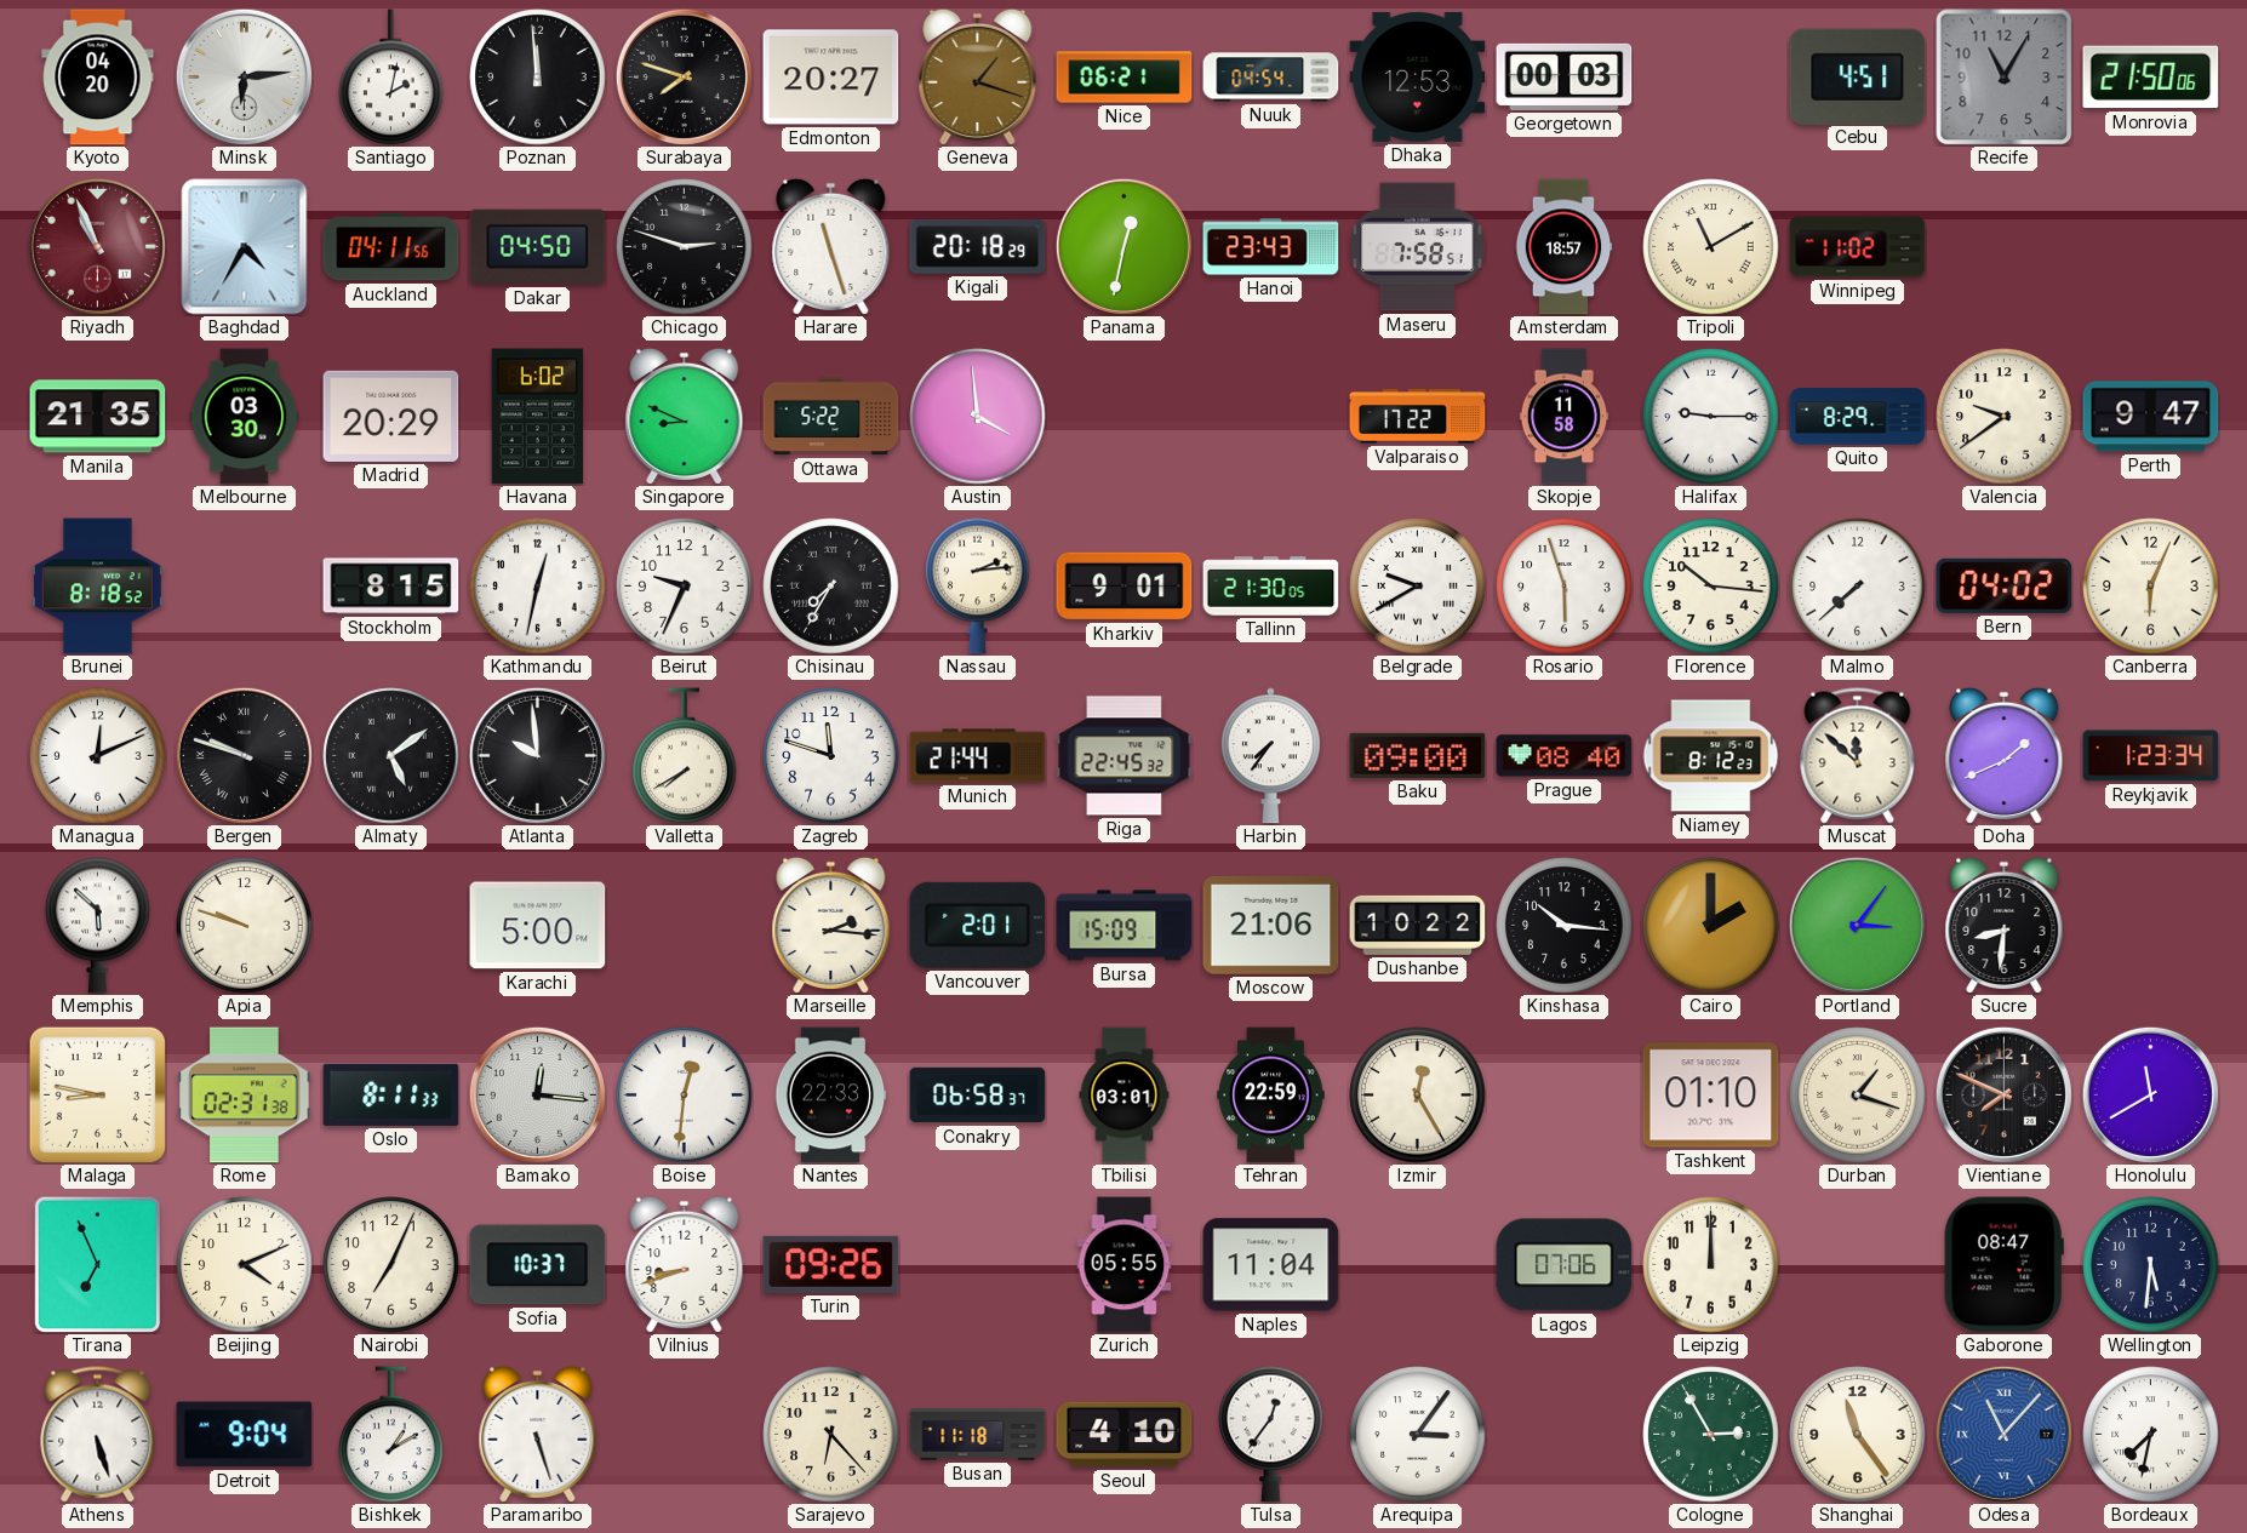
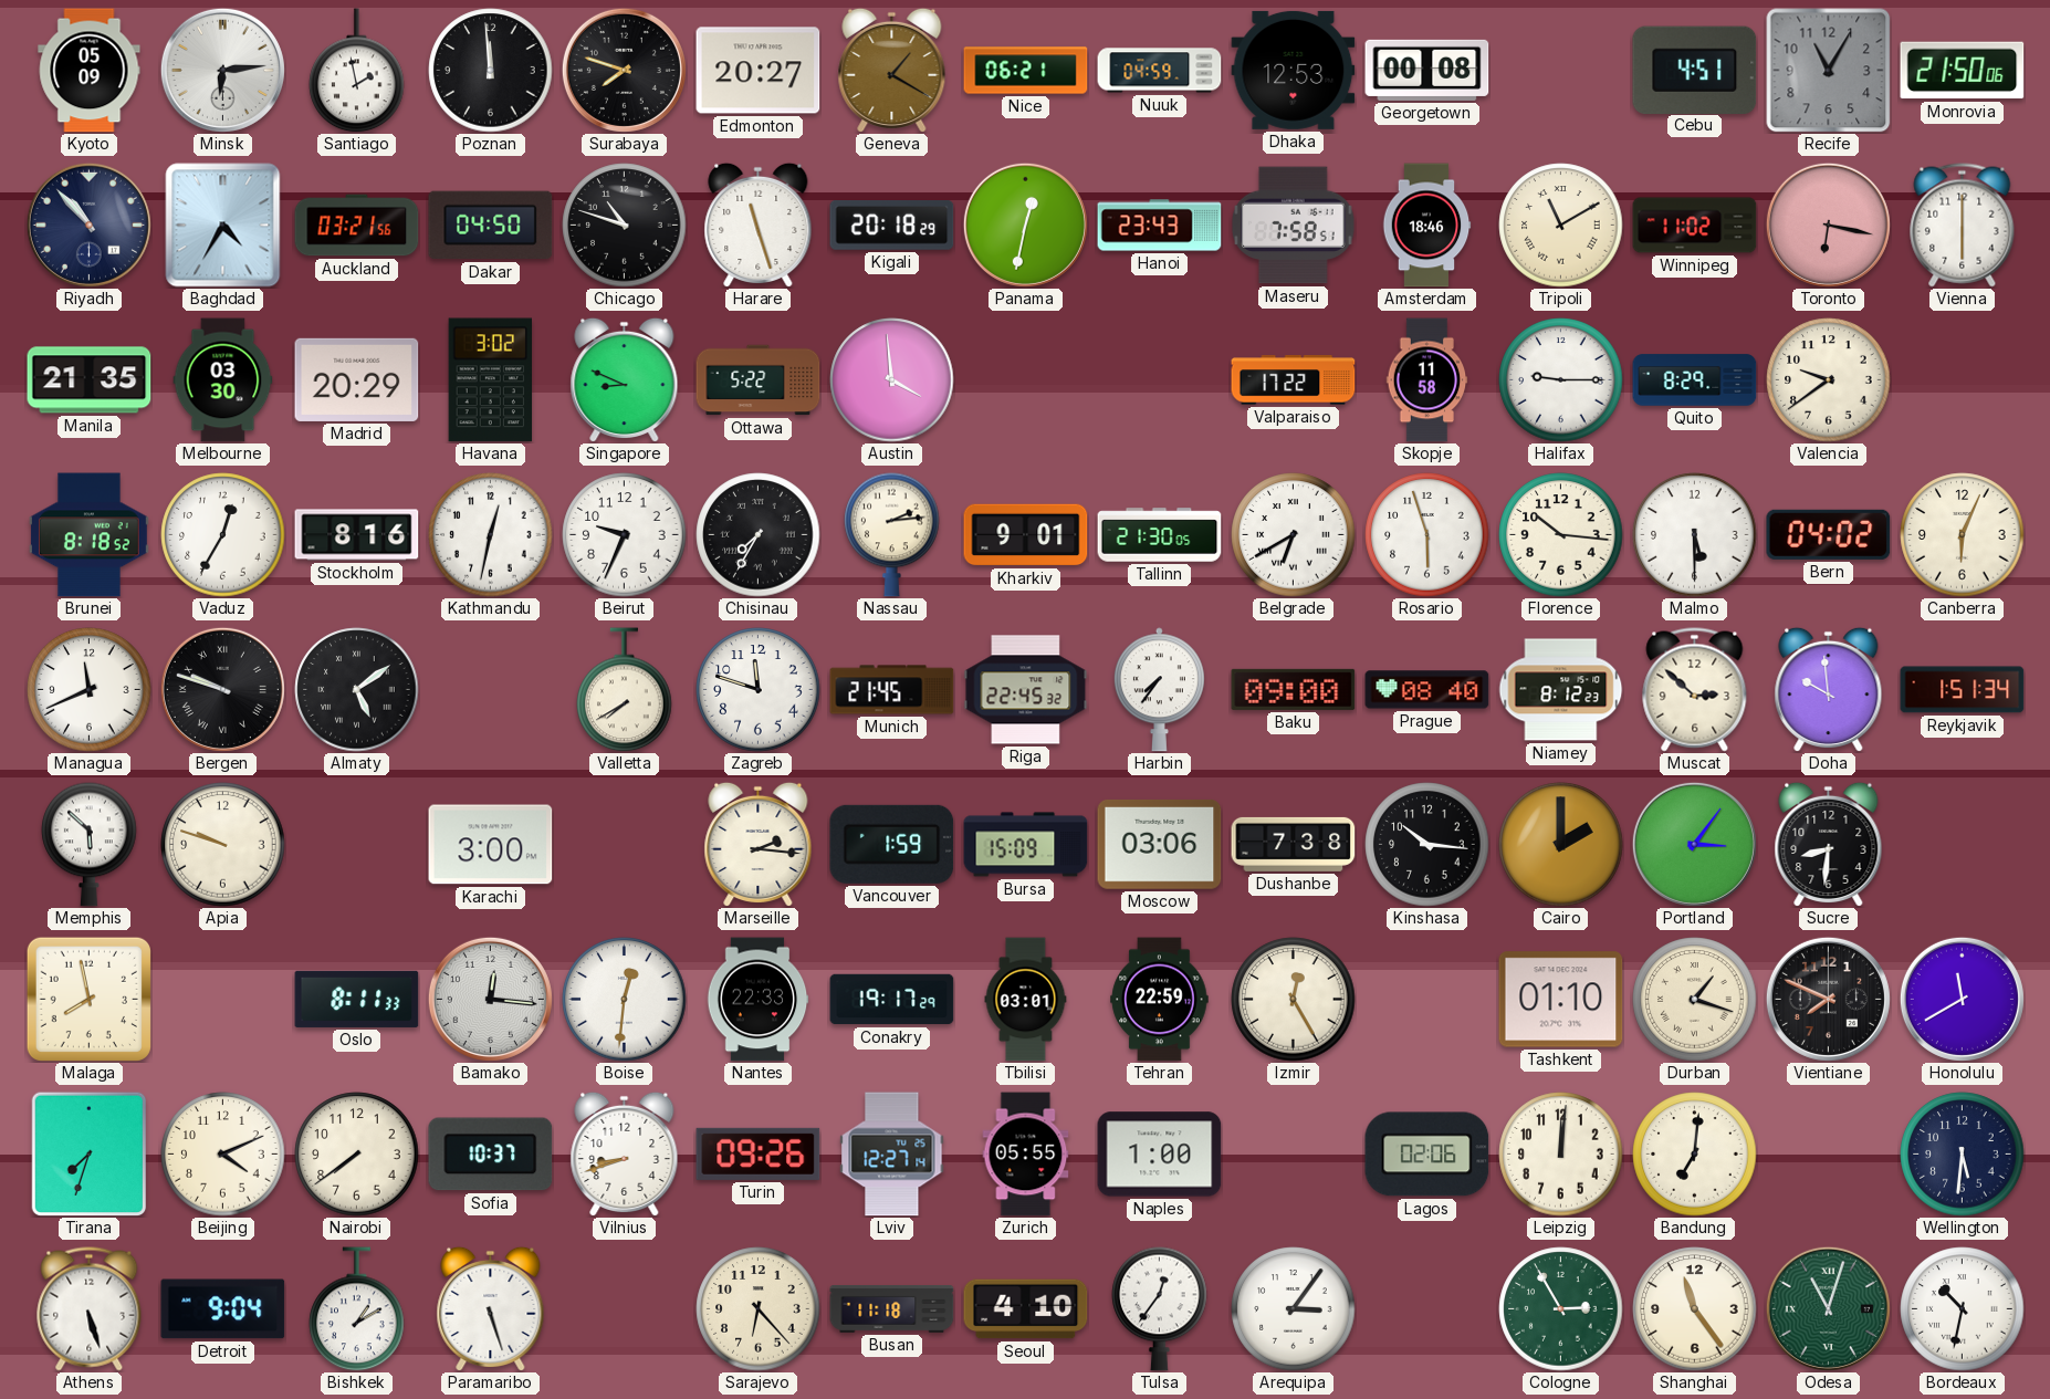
Kyoto: 04:20 -> 05:09
Santiago: 2:02 -> 1:58
Geneva: 1:18 -> 1:20
Nuuk: 04:54 -> 04:59
Georgetown: 00:03 -> 00:08
Riyadh: 10:56 -> 10:53
Riyadh dial: burgundy -> navy
Auckland: 04:11 -> 03:21
Chicago: 2:48 -> 10:48
Amsterdam: 18:57 -> 18:46
Toronto: none -> 6:17
Vienna: none -> 6:00
Havana: 6:02 -> 3:02
Perth: 9:47 -> none
Vaduz: none -> 12:35
Stockholm: 8:15 -> 8:16
Belgrade: 9:40 -> 6:40
Malmo: 7:38 -> 5:30
Managua: 12:11 -> 11:41
Atlanta: 9:59 -> none
Munich: 21:44 -> 21:45
Muscat: 11:52 -> 2:52
Doha: 1:41 -> 9:59
Reykjavik: 1:23 -> 1:51
Karachi: 5:00 -> 3:00
Vancouver: 2:01 -> 1:59
Moscow: 21:06 -> 03:06
Dushanbe: 10:22 -> 7:38
Malaga: 8:47 -> 7:58
Rome: 02:31 -> none
Conakry: 06:58 -> 19:17
Tirana: 6:56 -> 7:33
Nairobi: 7:04 -> 7:39
Lviv: none -> 12:27
Naples: 11:04 -> 1:00
Lagos: 07:06 -> 02:06
Leipzig: 12:00 -> 12:01
Bandung: none -> 7:01
Gaborone: 08:47 -> none
Odesa: 11:07 -> 11:03
Odesa dial: blue -> green
Bordeaux: 7:32 -> 10:32
